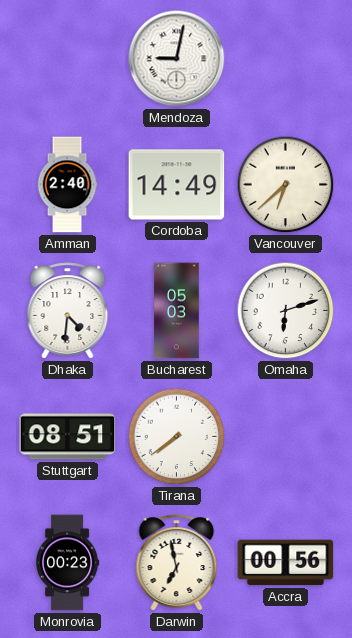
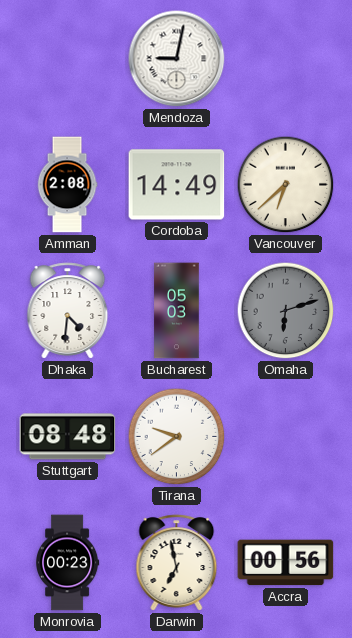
Amman: 2:40 -> 2:08
Omaha dial: white -> grey
Stuttgart: 08:51 -> 08:48
Tirana: 7:39 -> 9:39
